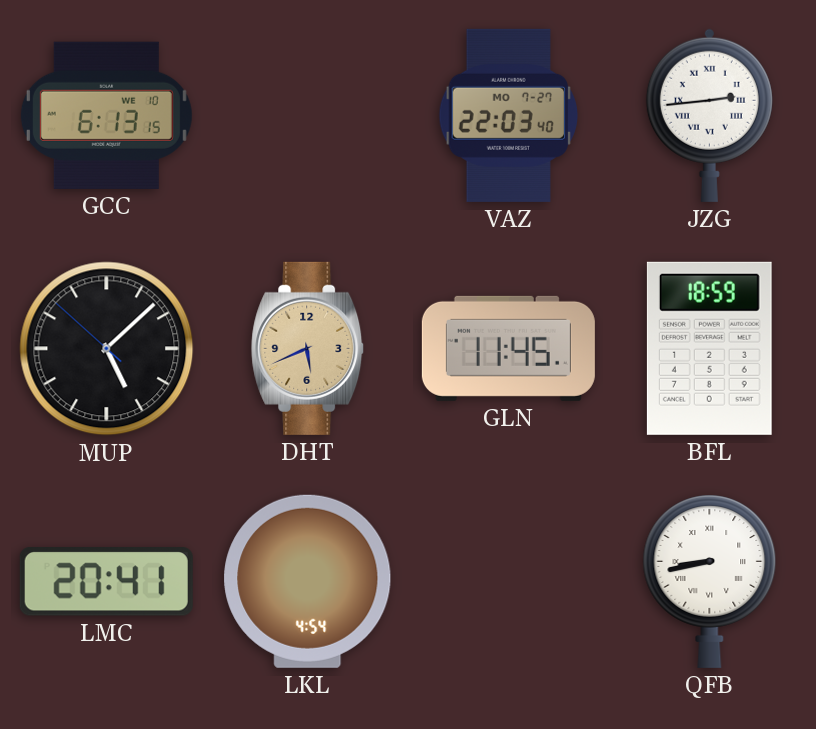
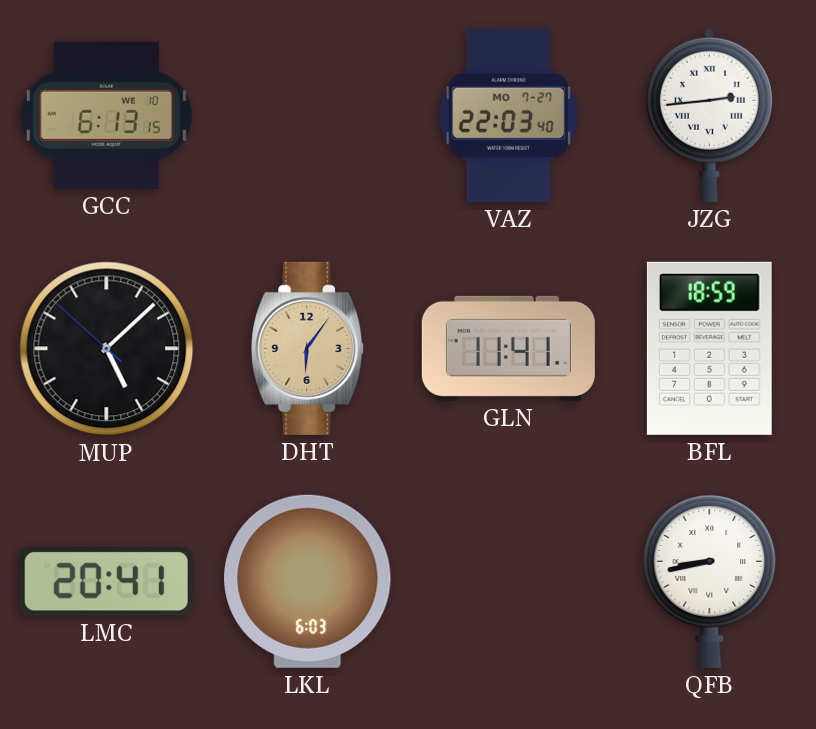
DHT: 5:41 -> 6:06
GLN: 11:45 -> 11:41
LKL: 4:54 -> 6:03
